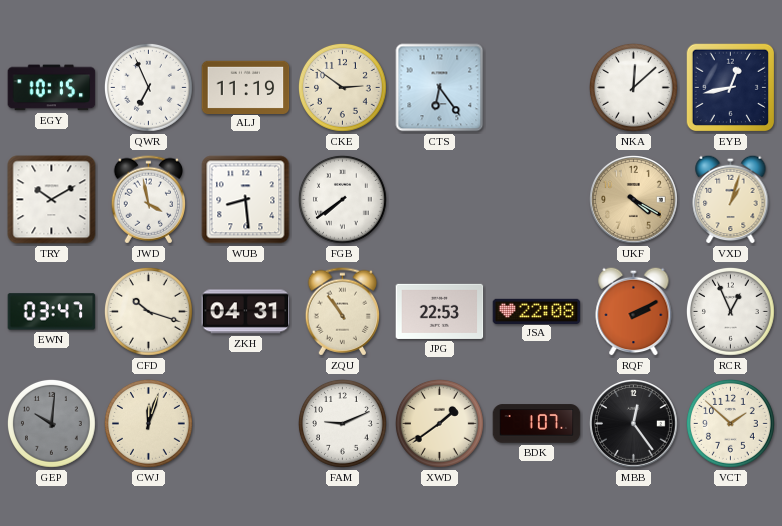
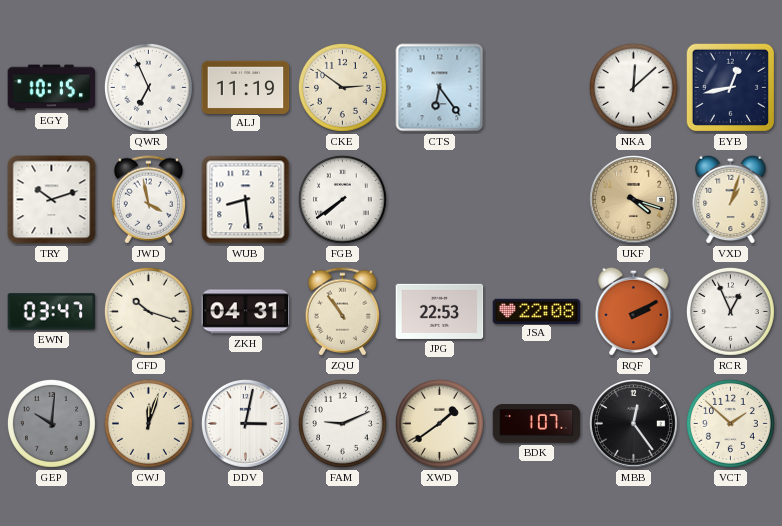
TRY: 10:10 -> 10:12
UKF: 4:20 -> 4:18
DDV: none -> 3:02
